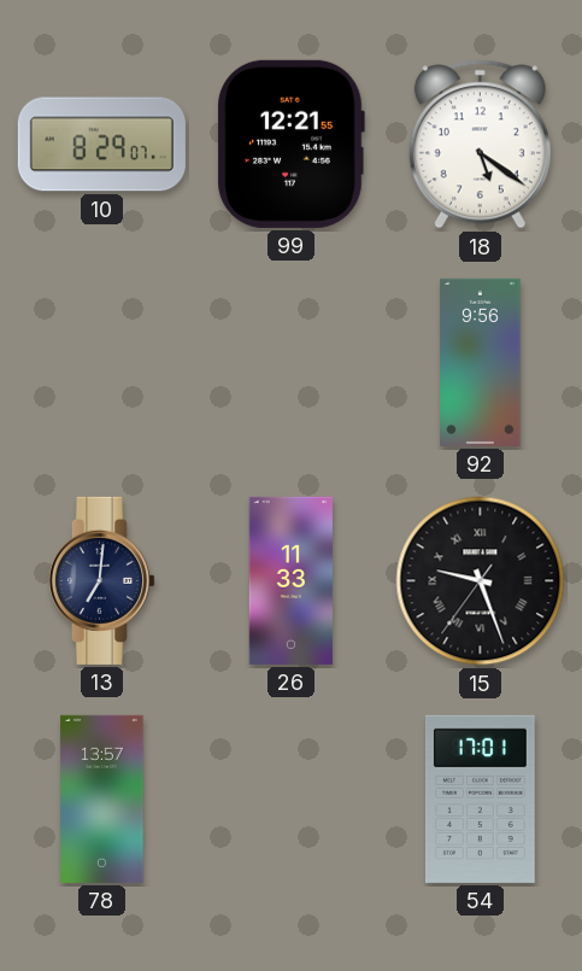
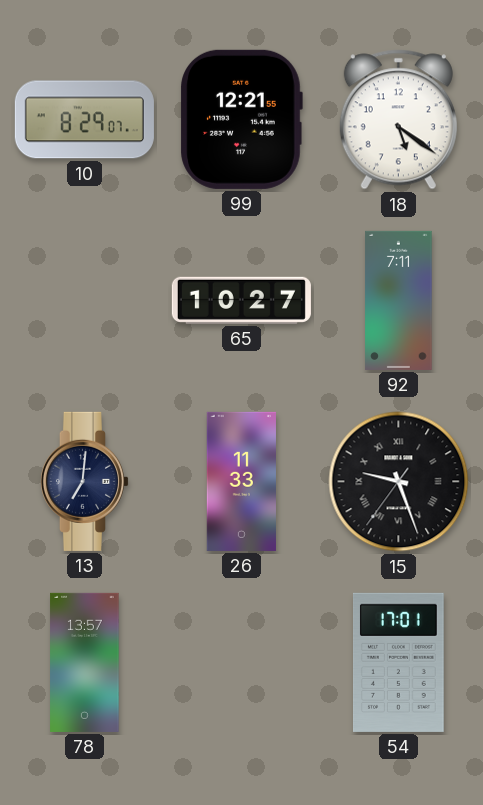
65: none -> 10:27
92: 9:56 -> 7:11
